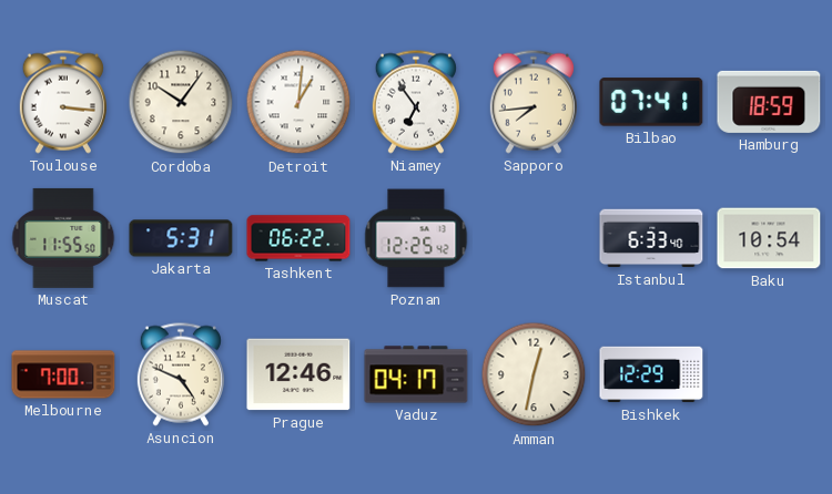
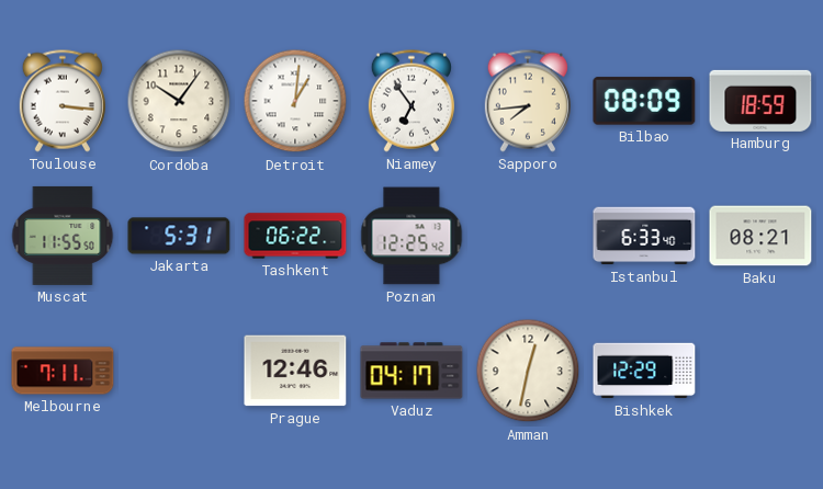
Bilbao: 07:41 -> 08:09
Baku: 10:54 -> 08:21
Melbourne: 7:00 -> 7:11
Asuncion: 4:49 -> none
